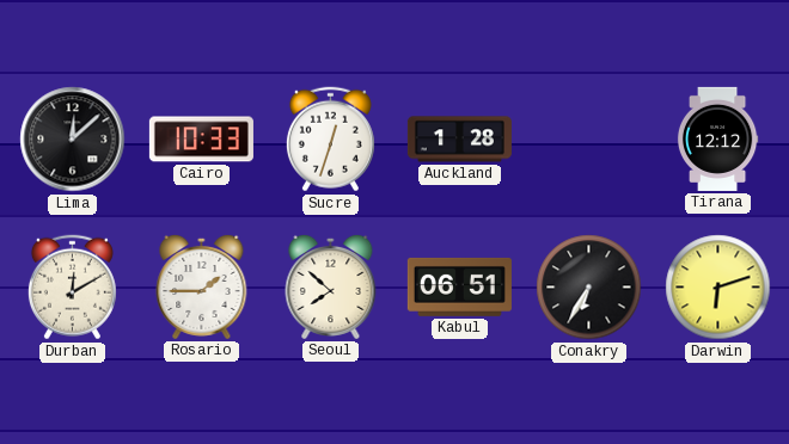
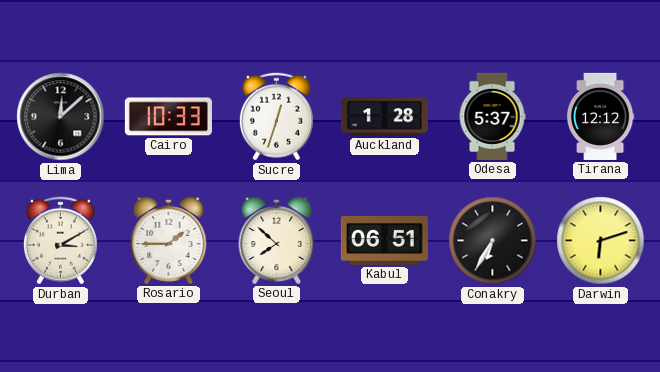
Odesa: none -> 5:37
Durban: 12:10 -> 3:10
